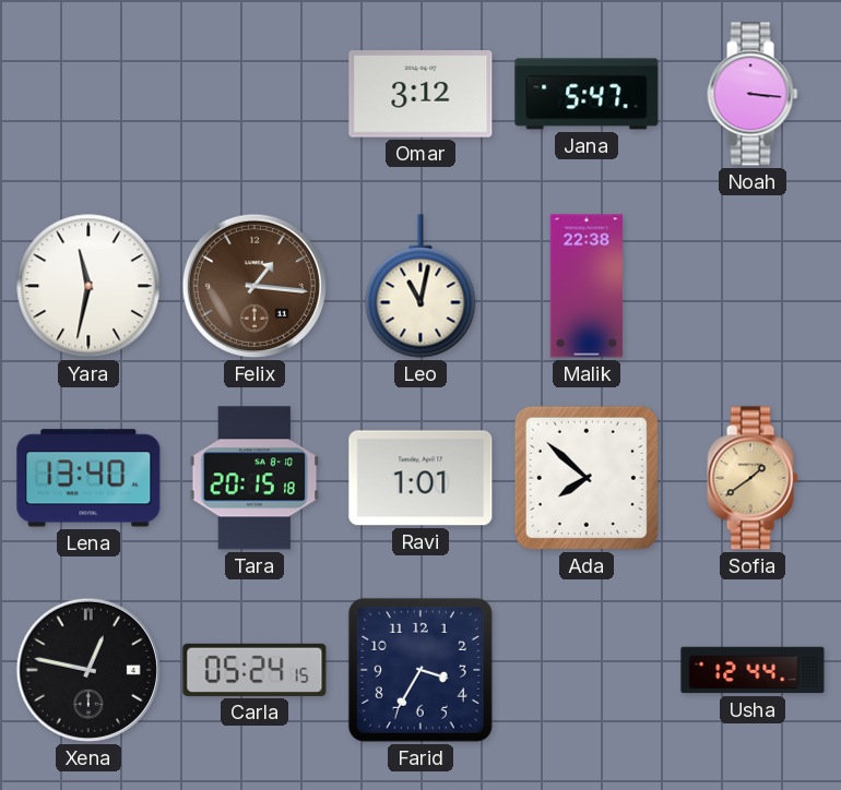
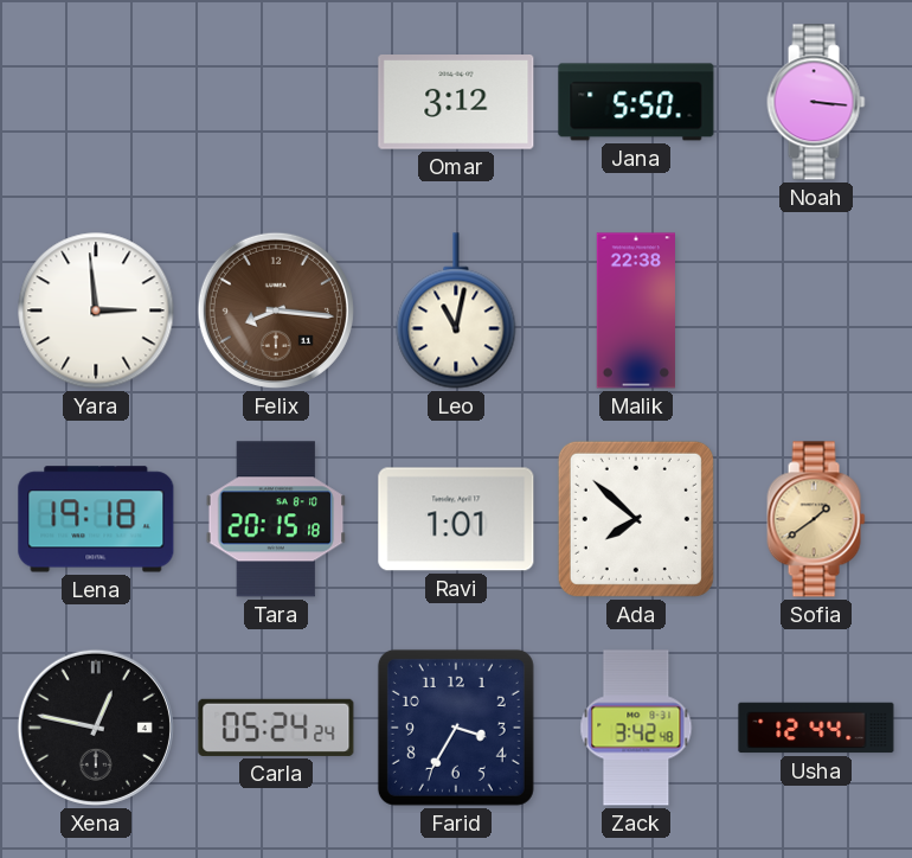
Jana: 5:47 -> 5:50
Yara: 11:32 -> 2:59
Felix: 1:16 -> 8:16
Lena: 13:40 -> 19:18
Carla: 05:24:15 -> 05:24:24
Zack: none -> 3:42
